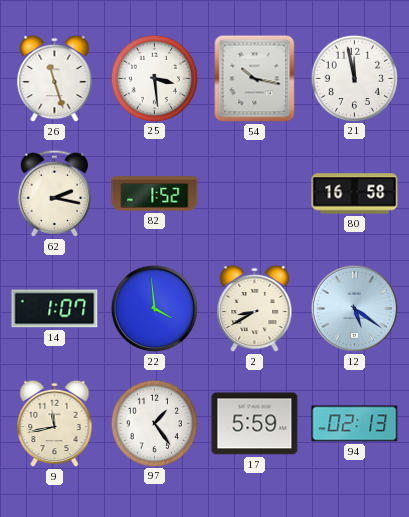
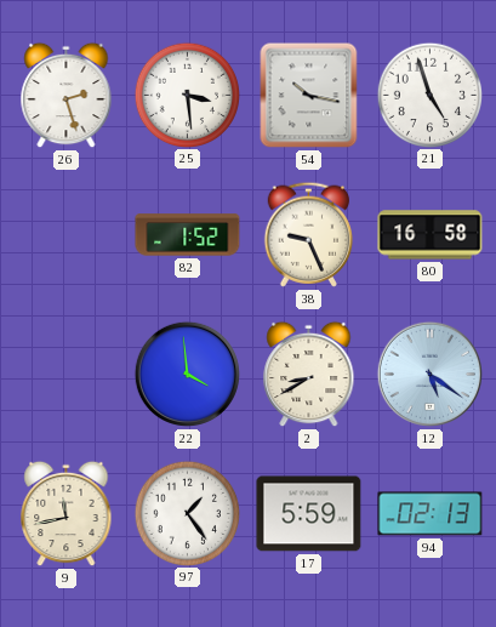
26: 11:27 -> 2:27
21: 11:58 -> 4:57
62: 2:17 -> none
38: none -> 9:26
14: 1:07 -> none
